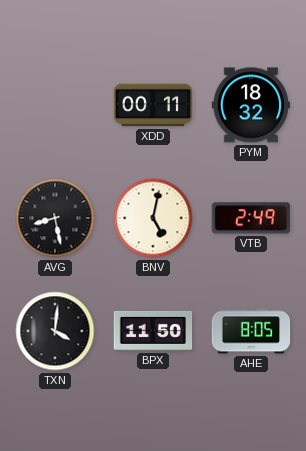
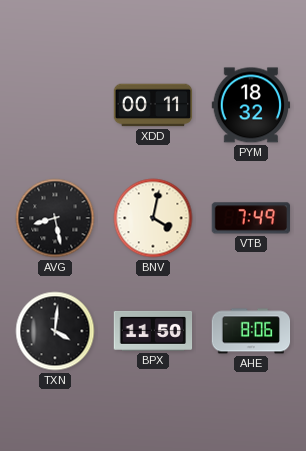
BNV: 5:02 -> 4:02
VTB: 2:49 -> 7:49
AHE: 8:05 -> 8:06
